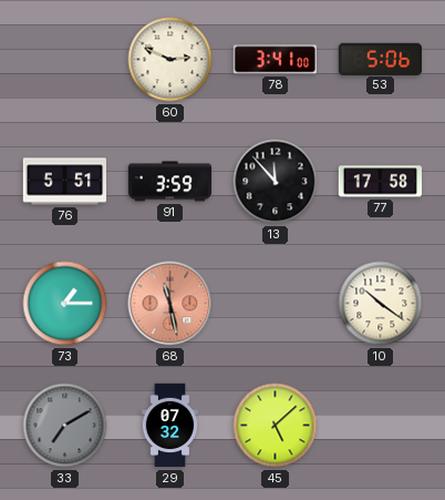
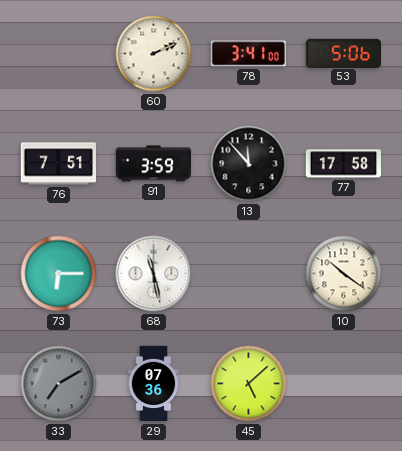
60: 2:49 -> 2:11
76: 5:51 -> 7:51
73: 1:15 -> 6:15
68 dial: salmon -> white
29: 07:32 -> 07:36
